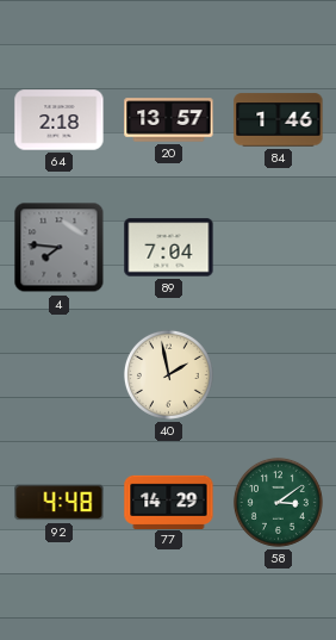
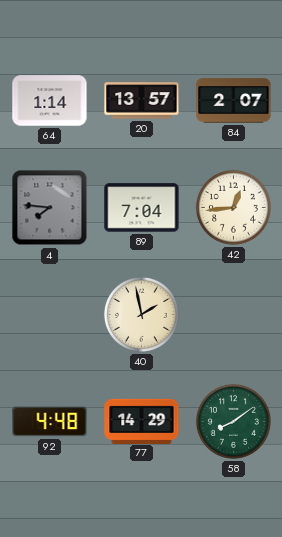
64: 2:18 -> 1:14
84: 1:46 -> 2:07
42: none -> 12:44
58: 3:09 -> 8:09
